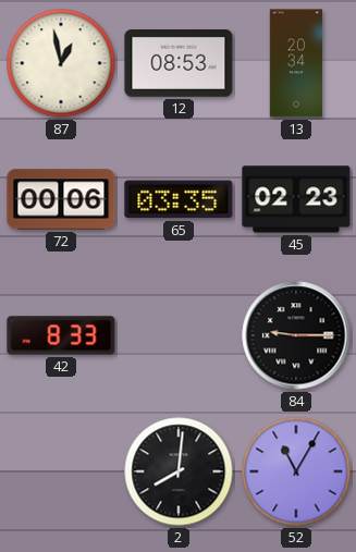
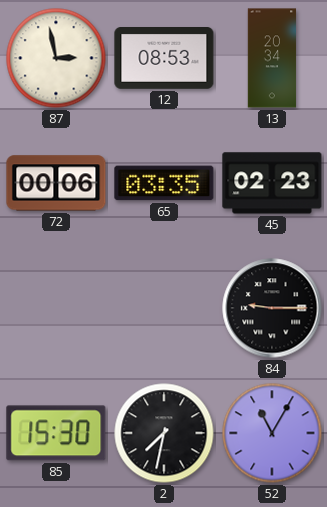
87: 12:58 -> 2:58
42: 8:33 -> none
85: none -> 15:30
2: 8:01 -> 7:32
